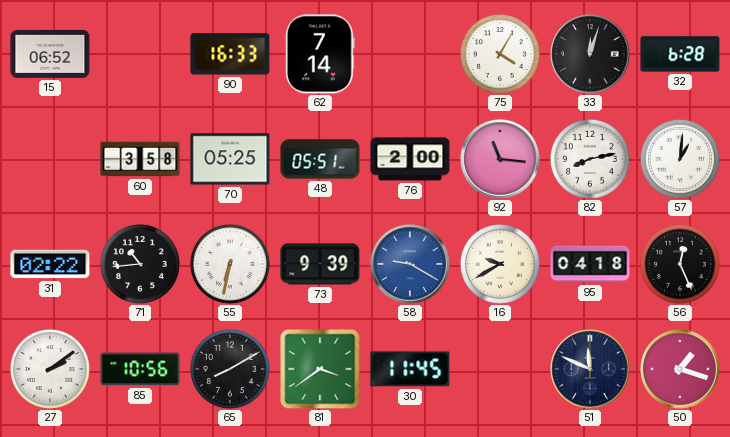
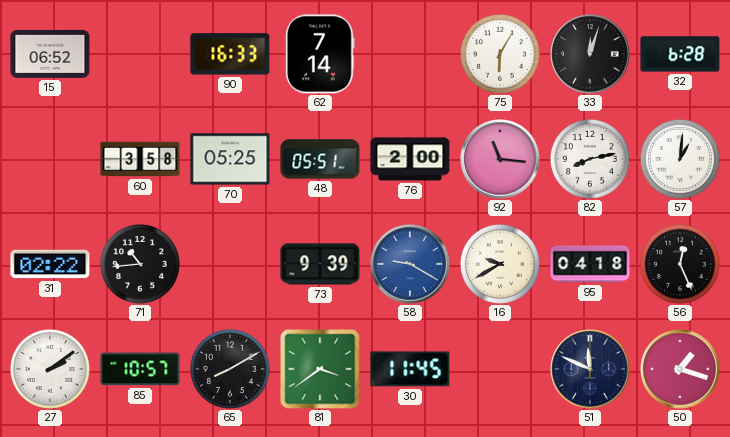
75: 4:05 -> 6:05
55: 6:32 -> none
85: 10:56 -> 10:57
